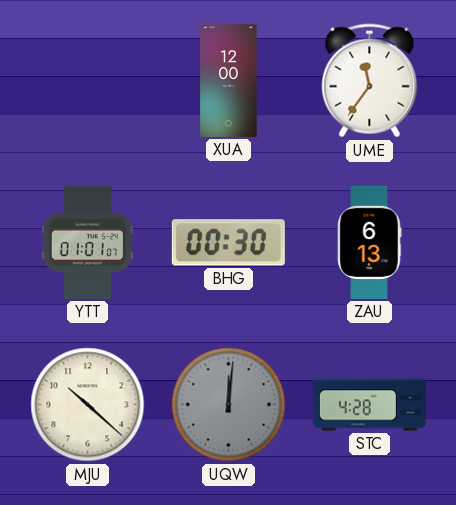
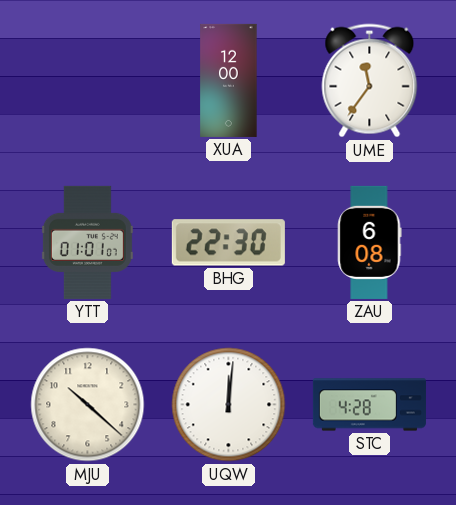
BHG: 00:30 -> 22:30
ZAU: 6:13 -> 6:08
UQW dial: grey -> white
